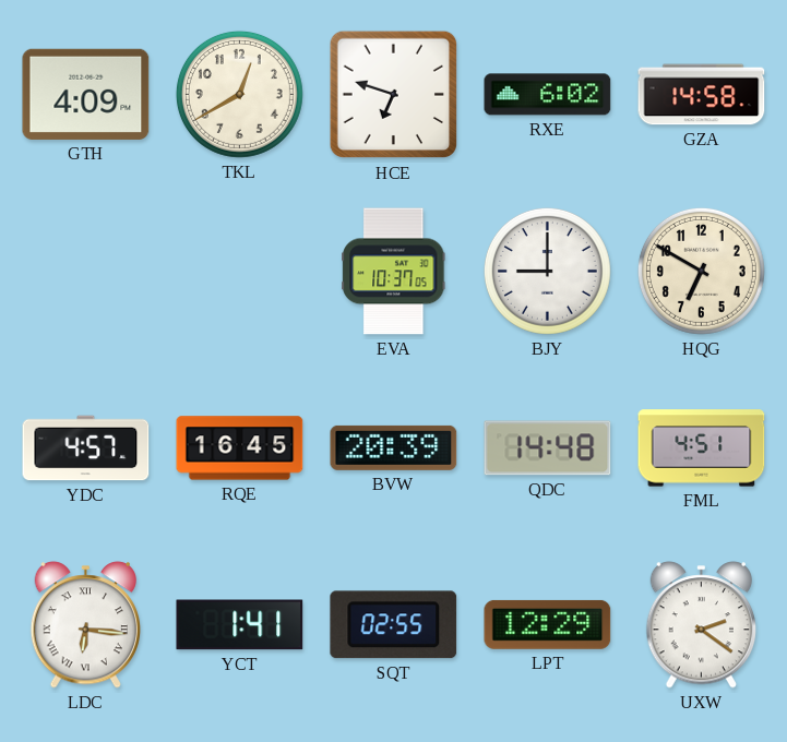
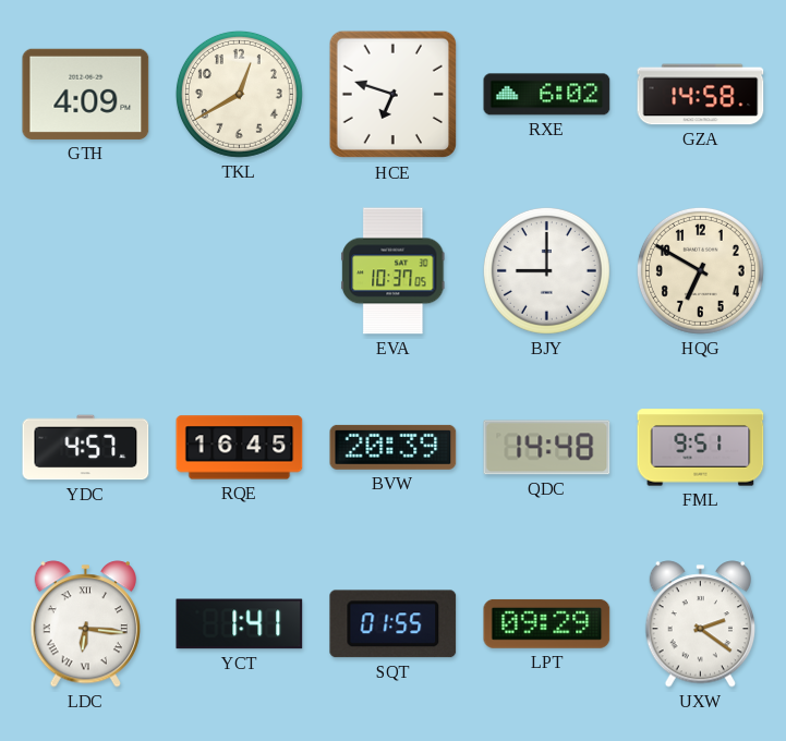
FML: 4:51 -> 9:51
SQT: 02:55 -> 01:55
LPT: 12:29 -> 09:29
